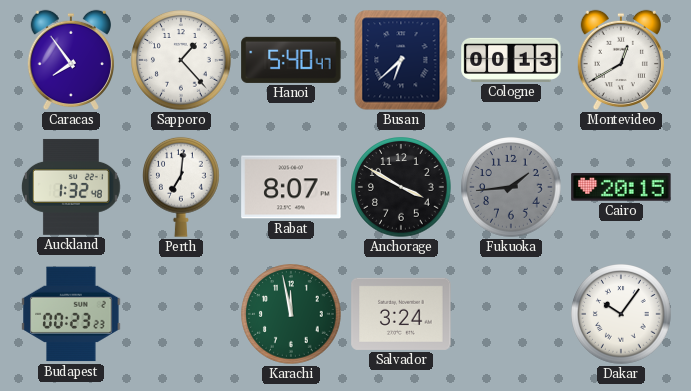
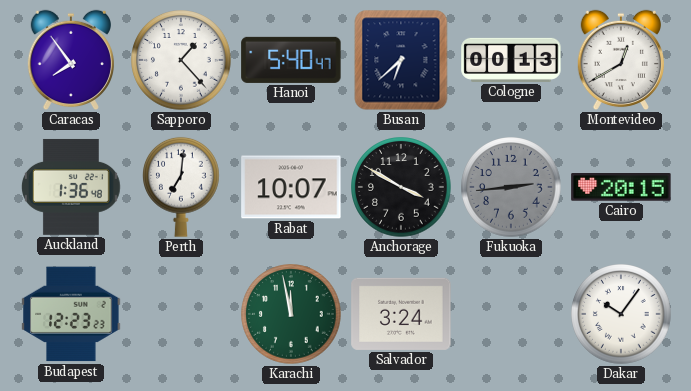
Auckland: 1:32 -> 1:36
Rabat: 8:07 -> 10:07
Fukuoka: 1:44 -> 2:44
Budapest: 00:23 -> 12:23
